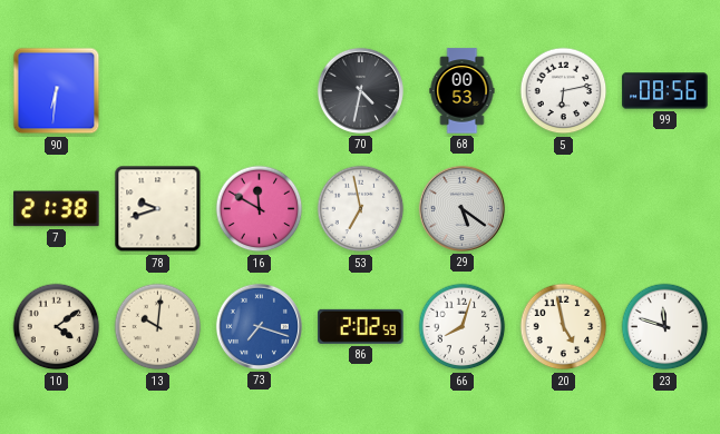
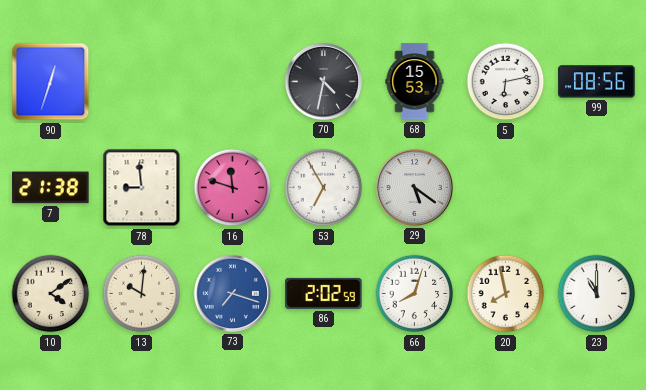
90: 6:31 -> 12:33
68: 00:53 -> 15:53
78: 9:42 -> 8:59
16: 11:50 -> 11:48
53: 6:58 -> 6:55
20: 4:58 -> 7:58
23: 11:48 -> 11:00
